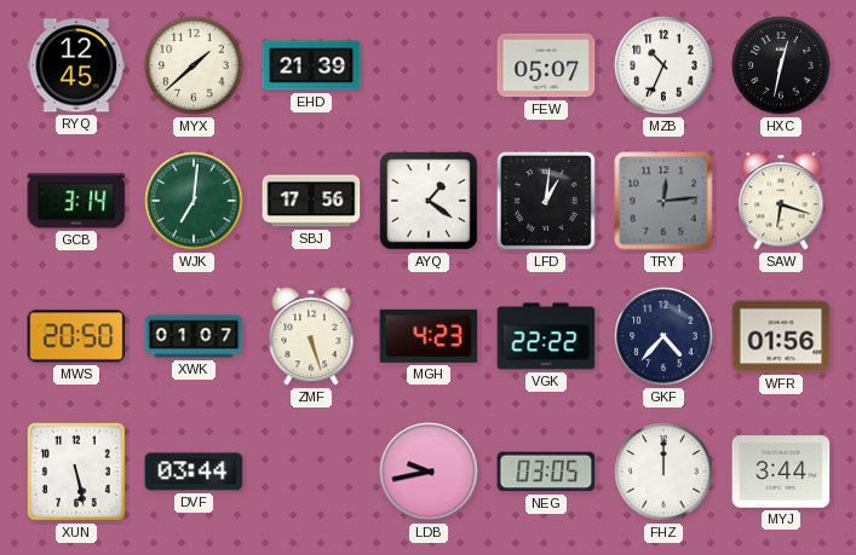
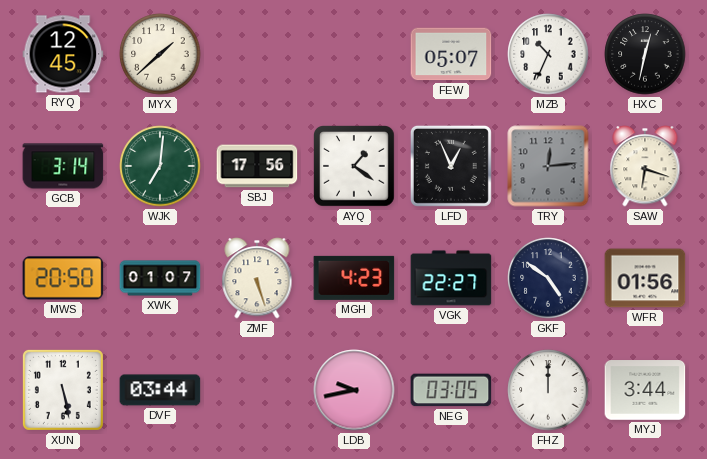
EHD: 21:39 -> none
LFD: 1:01 -> 12:56
VGK: 22:22 -> 22:27
GKF: 4:37 -> 4:51
